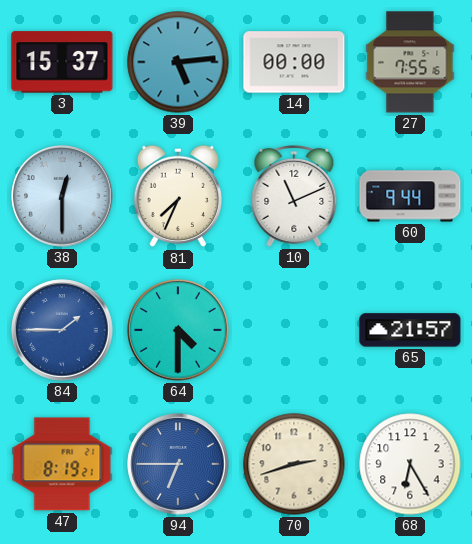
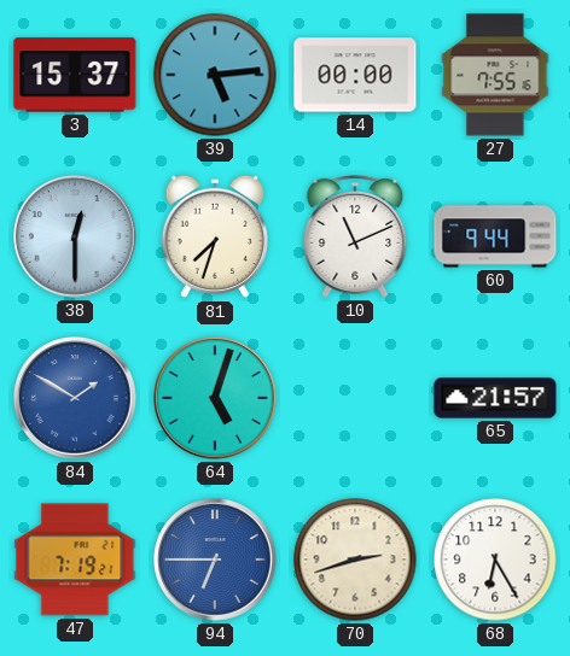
81: 7:34 -> 7:33
84: 1:45 -> 1:50
64: 4:30 -> 5:03
47: 8:19 -> 7:19
